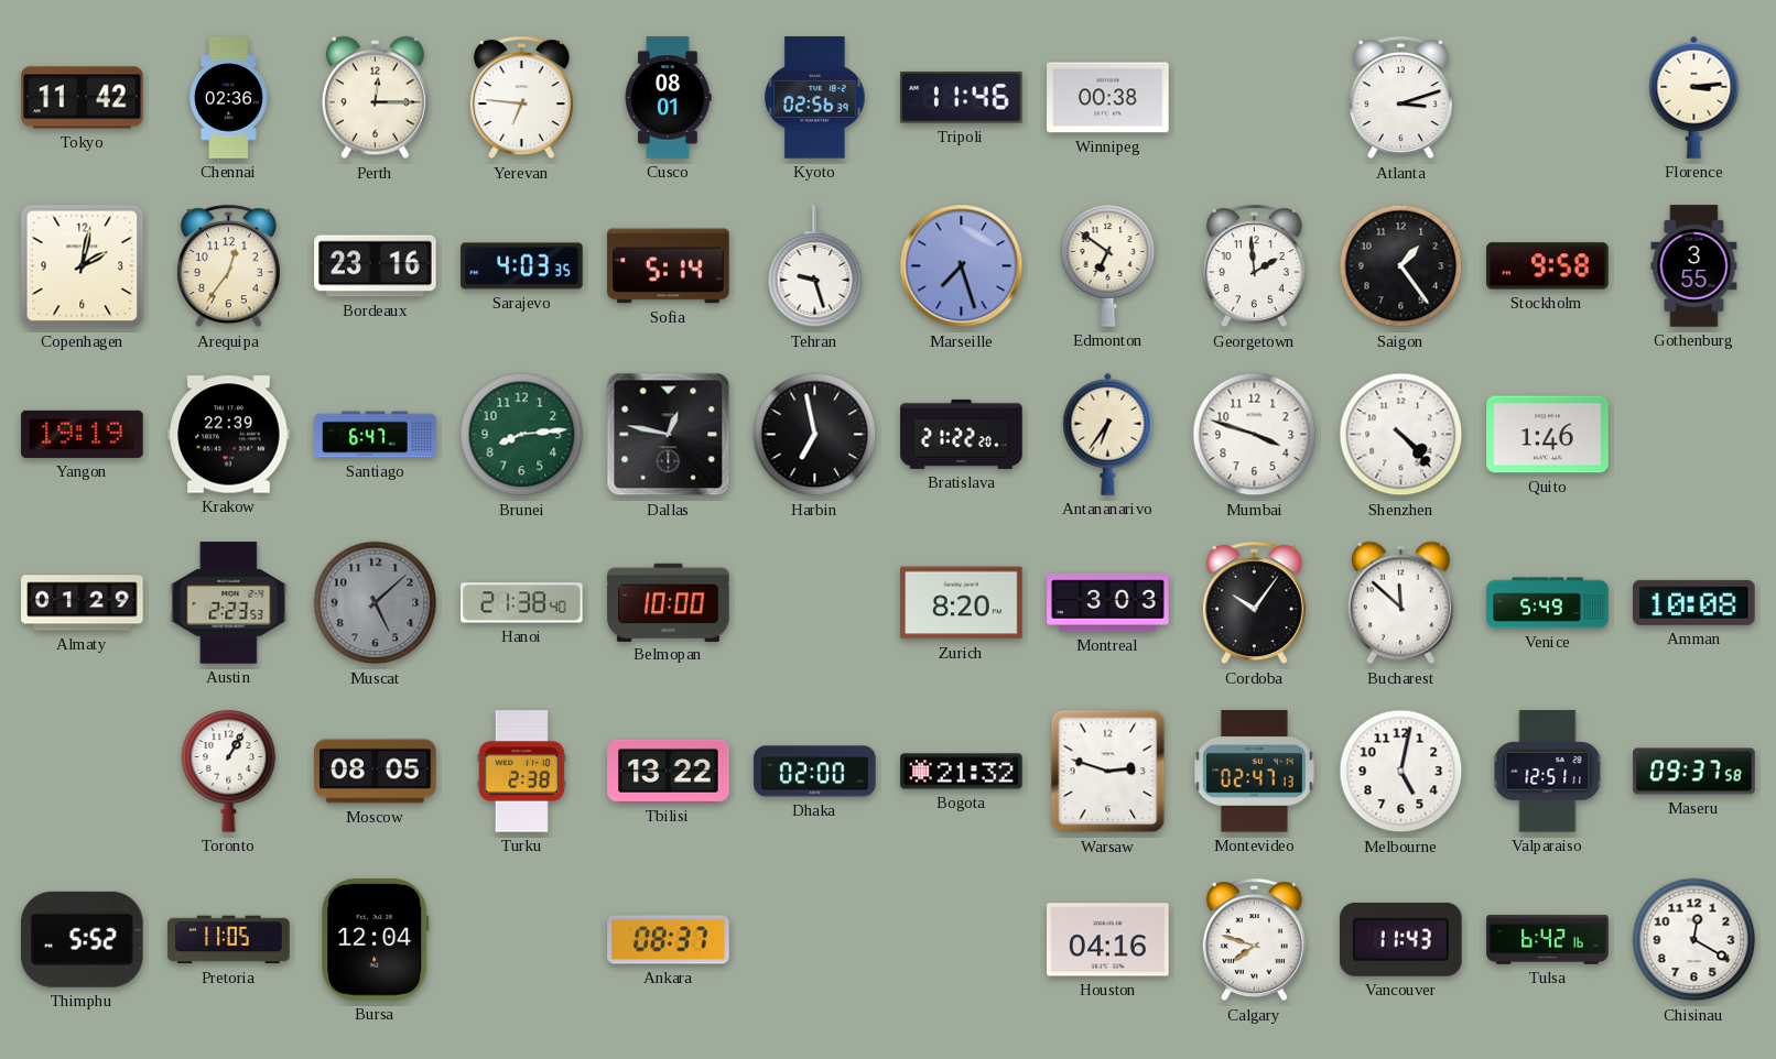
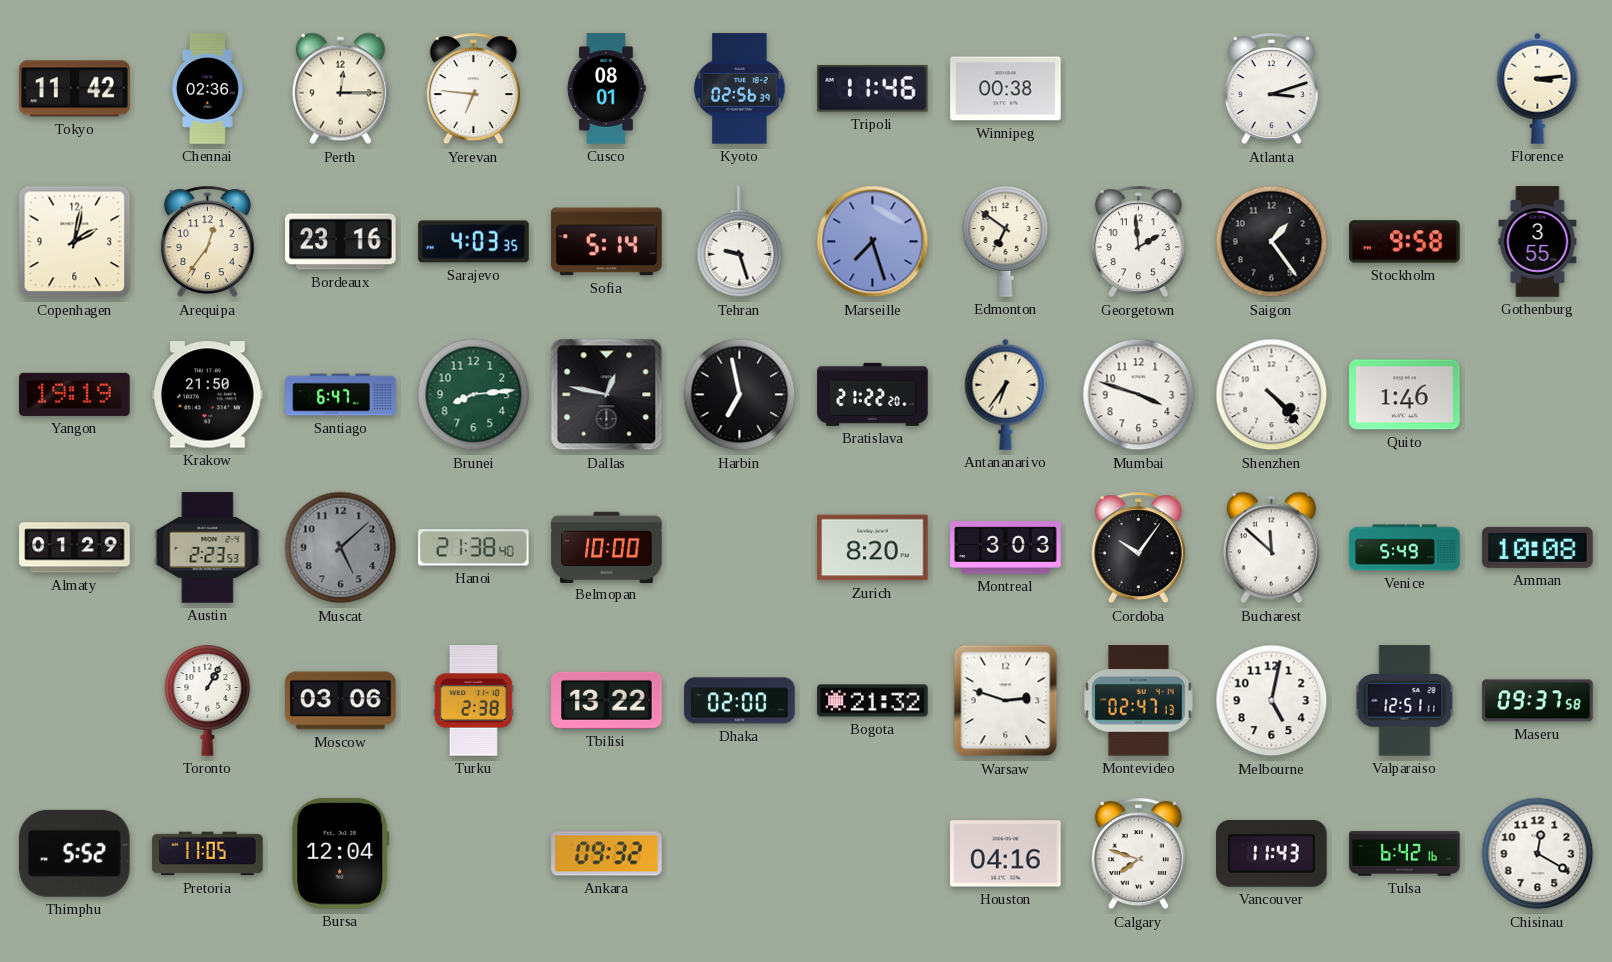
Krakow: 22:39 -> 21:50
Moscow: 08:05 -> 03:06
Ankara: 08:37 -> 09:32
